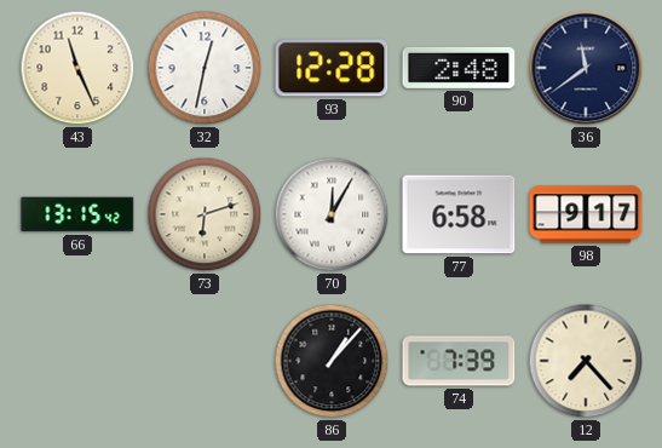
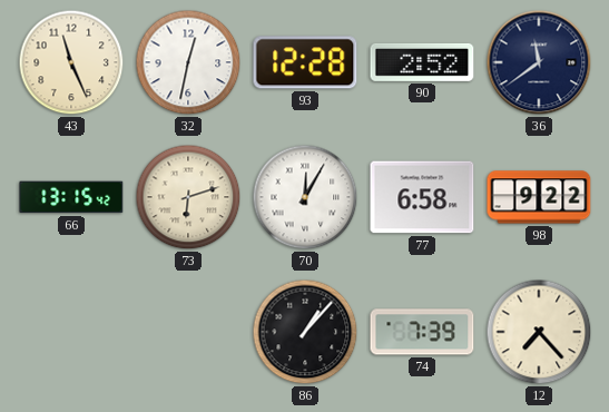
90: 2:48 -> 2:52
98: 9:17 -> 9:22
